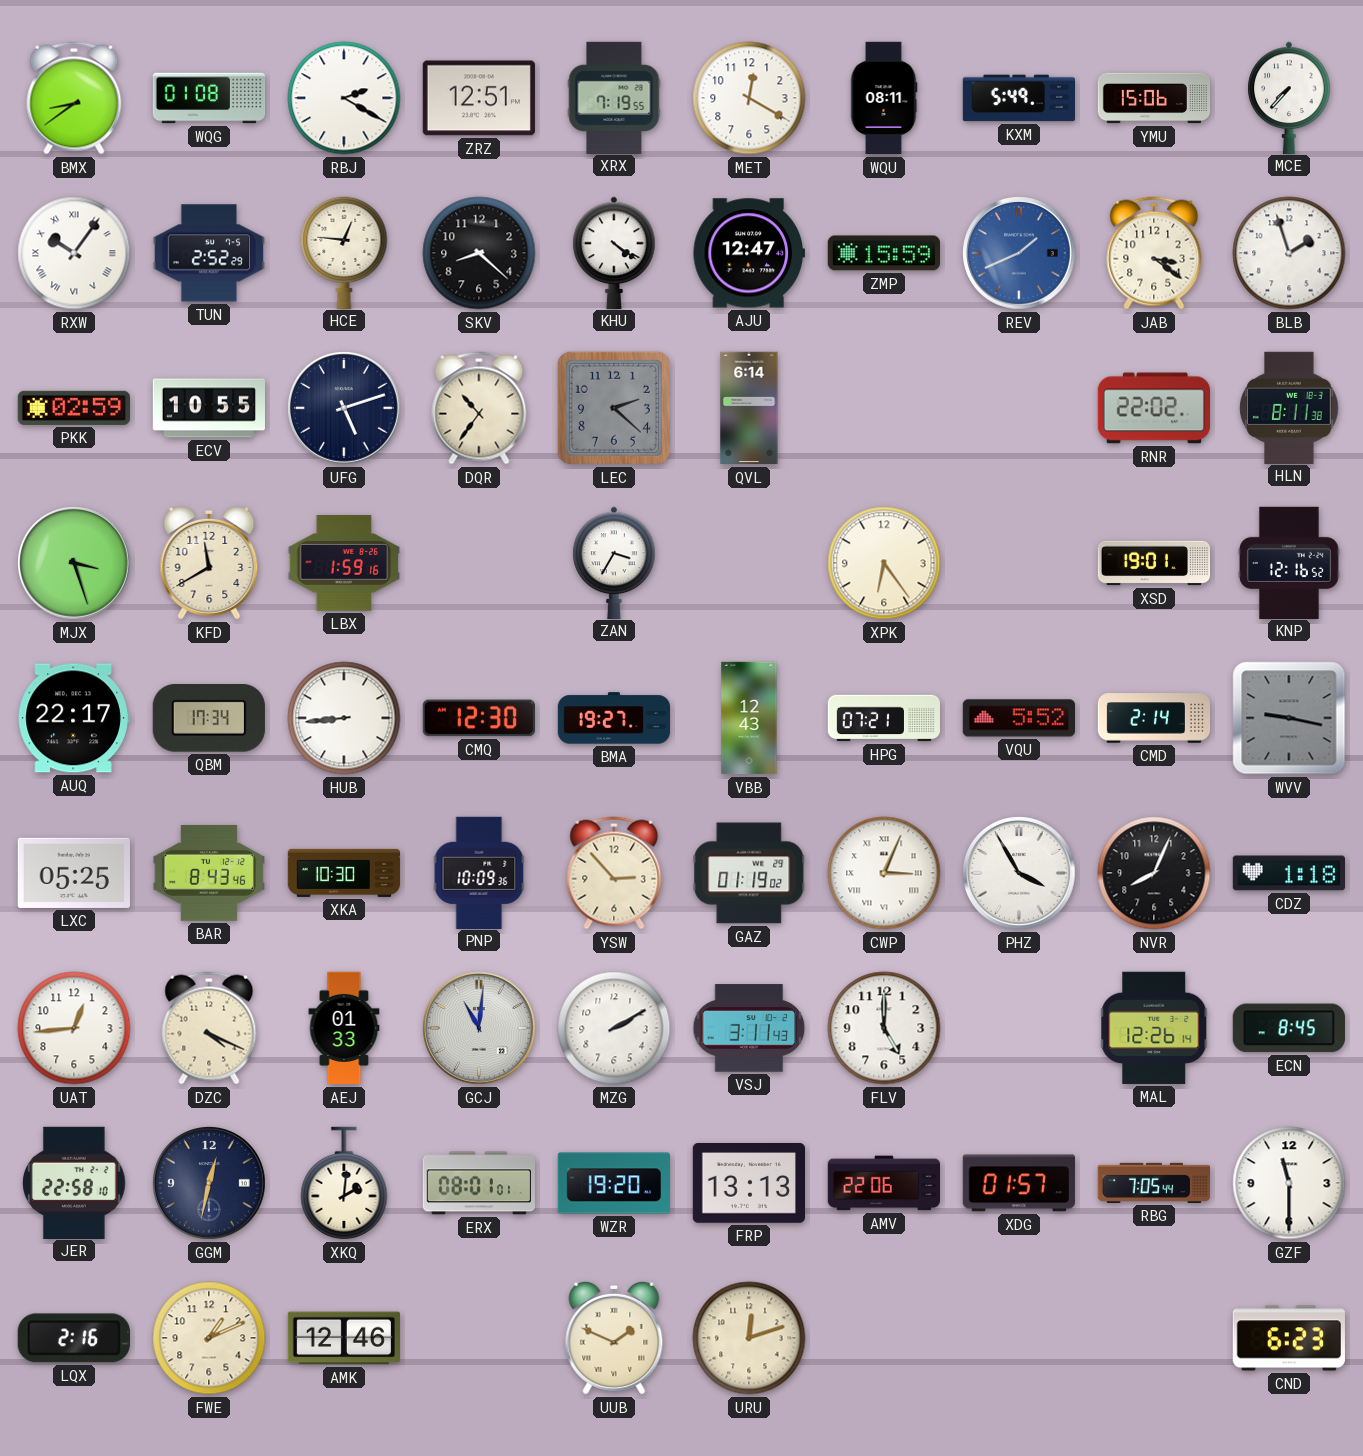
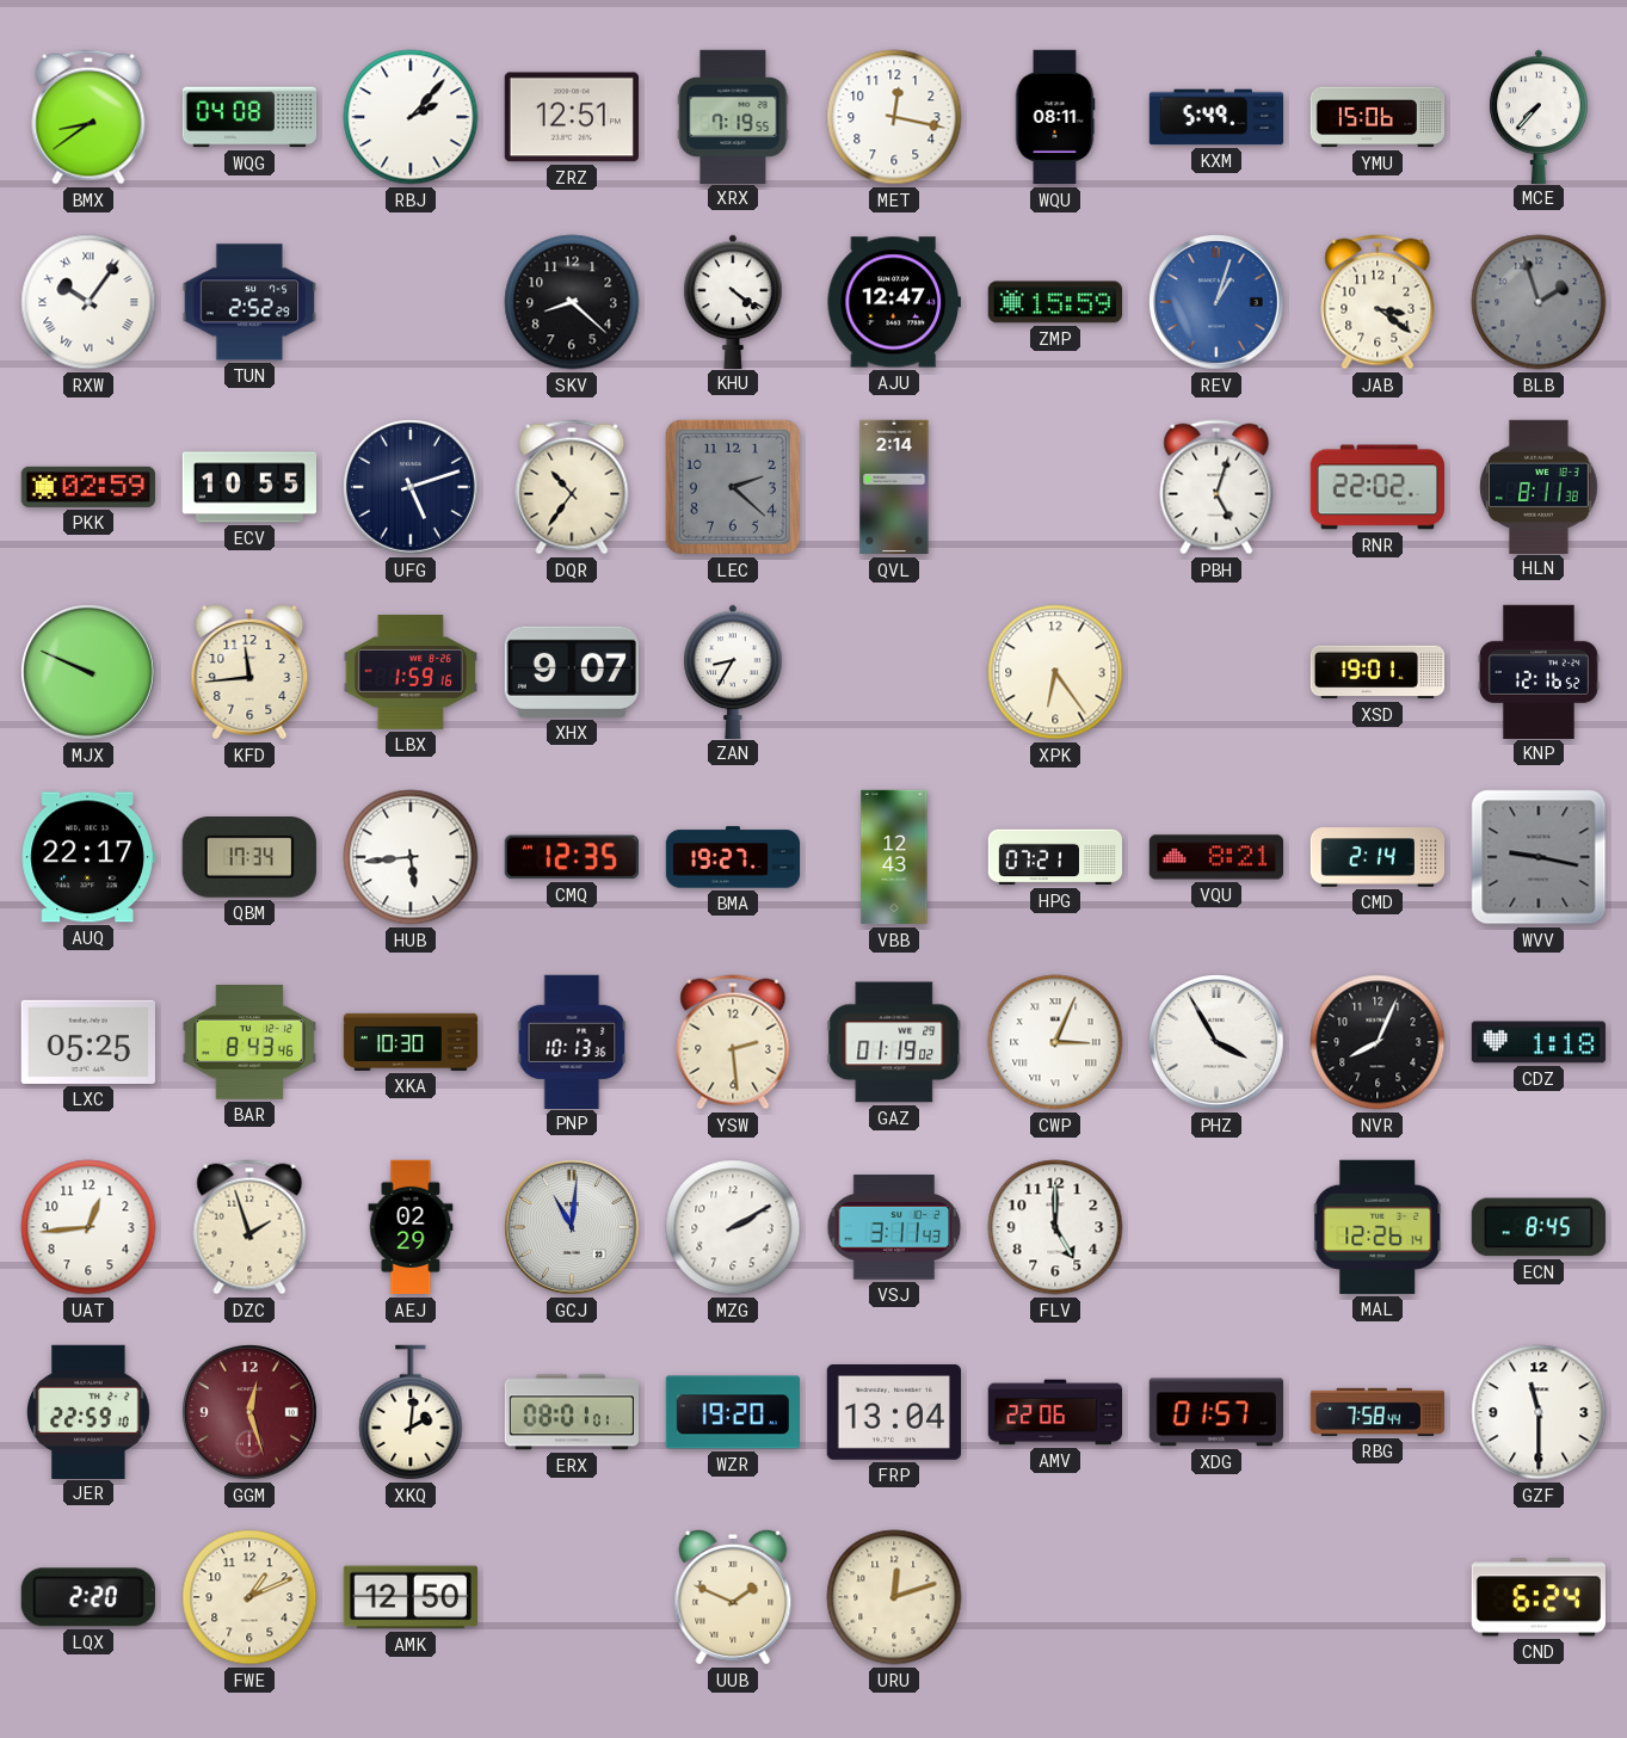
WQG: 01:08 -> 04:08
RBJ: 2:20 -> 2:07
MET: 12:20 -> 12:17
HCE: 12:46 -> none
REV: 1:41 -> 1:03
BLB dial: white -> grey
QVL: 6:14 -> 2:14
PBH: none -> 5:03
MJX: 3:27 -> 9:49
KFD: 11:40 -> 11:44
XHX: none -> 9:07
ZAN: 3:35 -> 8:35
HUB: 8:44 -> 5:44
CMQ: 12:30 -> 12:35
VQU: 5:52 -> 8:21
PNP: 10:09 -> 10:13
YSW: 2:53 -> 2:29
DZC: 4:19 -> 1:57
AEJ: 01:33 -> 02:29
JER: 22:58 -> 22:59
GGM: 12:32 -> 12:27
GGM dial: navy -> burgundy
FRP: 13:13 -> 13:04
RBG: 7:05 -> 7:58
LQX: 2:16 -> 2:20
AMK: 12:46 -> 12:50
CND: 6:23 -> 6:24
